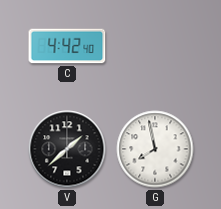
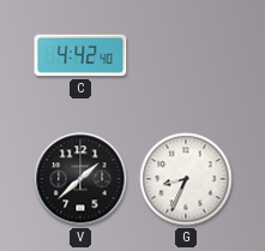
G: 7:58 -> 8:34
